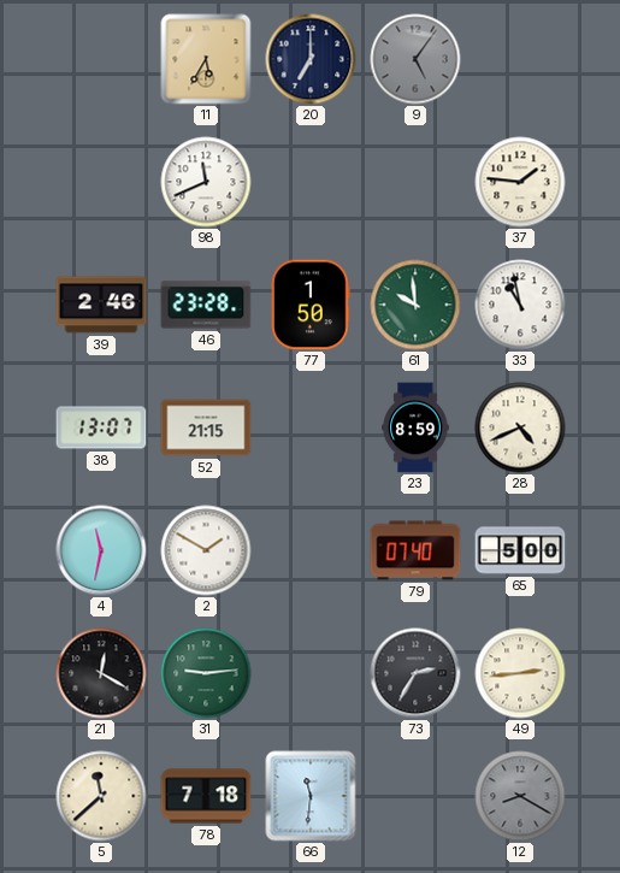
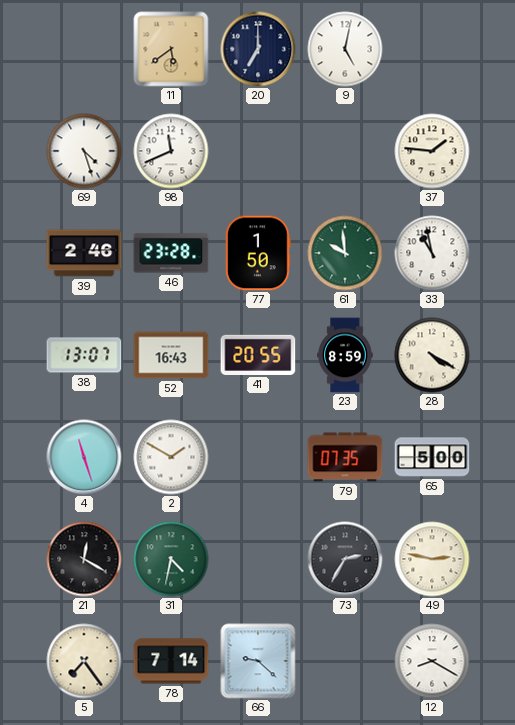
11: 5:35 -> 5:39
9: 5:06 -> 5:02
9 dial: grey -> white
69: none -> 4:27
52: 21:15 -> 16:43
41: none -> 20:55
28: 4:41 -> 4:20
4: 11:32 -> 11:27
79: 07:40 -> 07:35
31: 9:14 -> 4:32
49: 2:44 -> 2:47
5: 11:38 -> 7:24
78: 7:18 -> 7:14
66: 11:31 -> 9:22
12 dial: grey -> white
